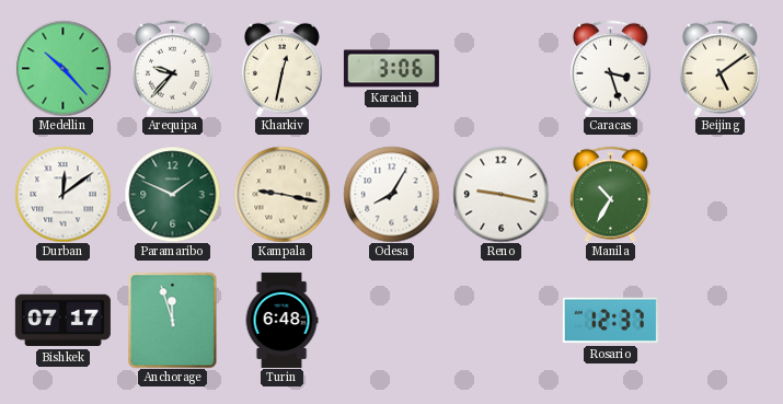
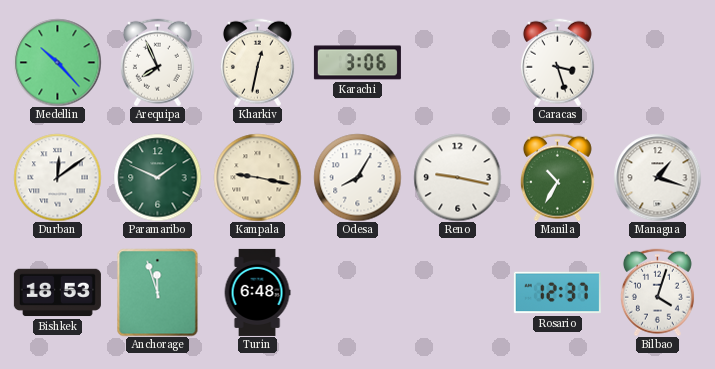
Arequipa: 9:37 -> 7:56
Beijing: 5:09 -> none
Managua: none -> 1:18
Bishkek: 07:17 -> 18:53
Bilbao: none -> 4:03
